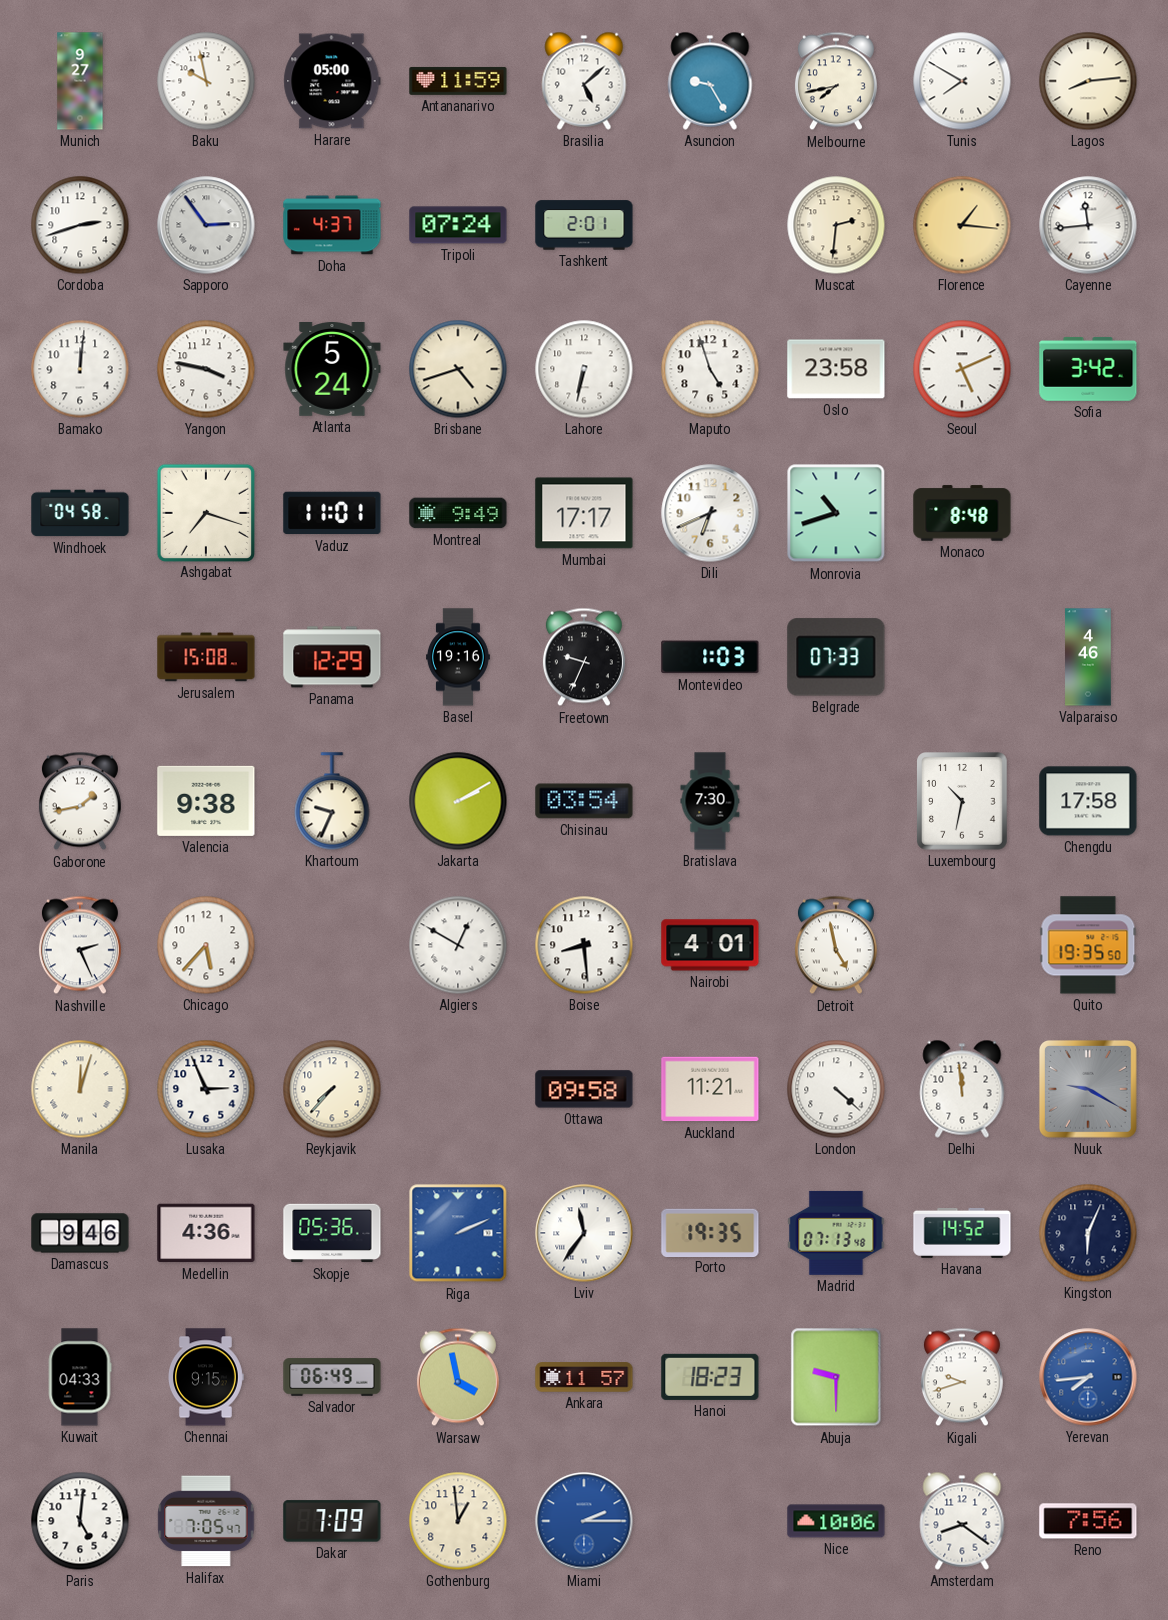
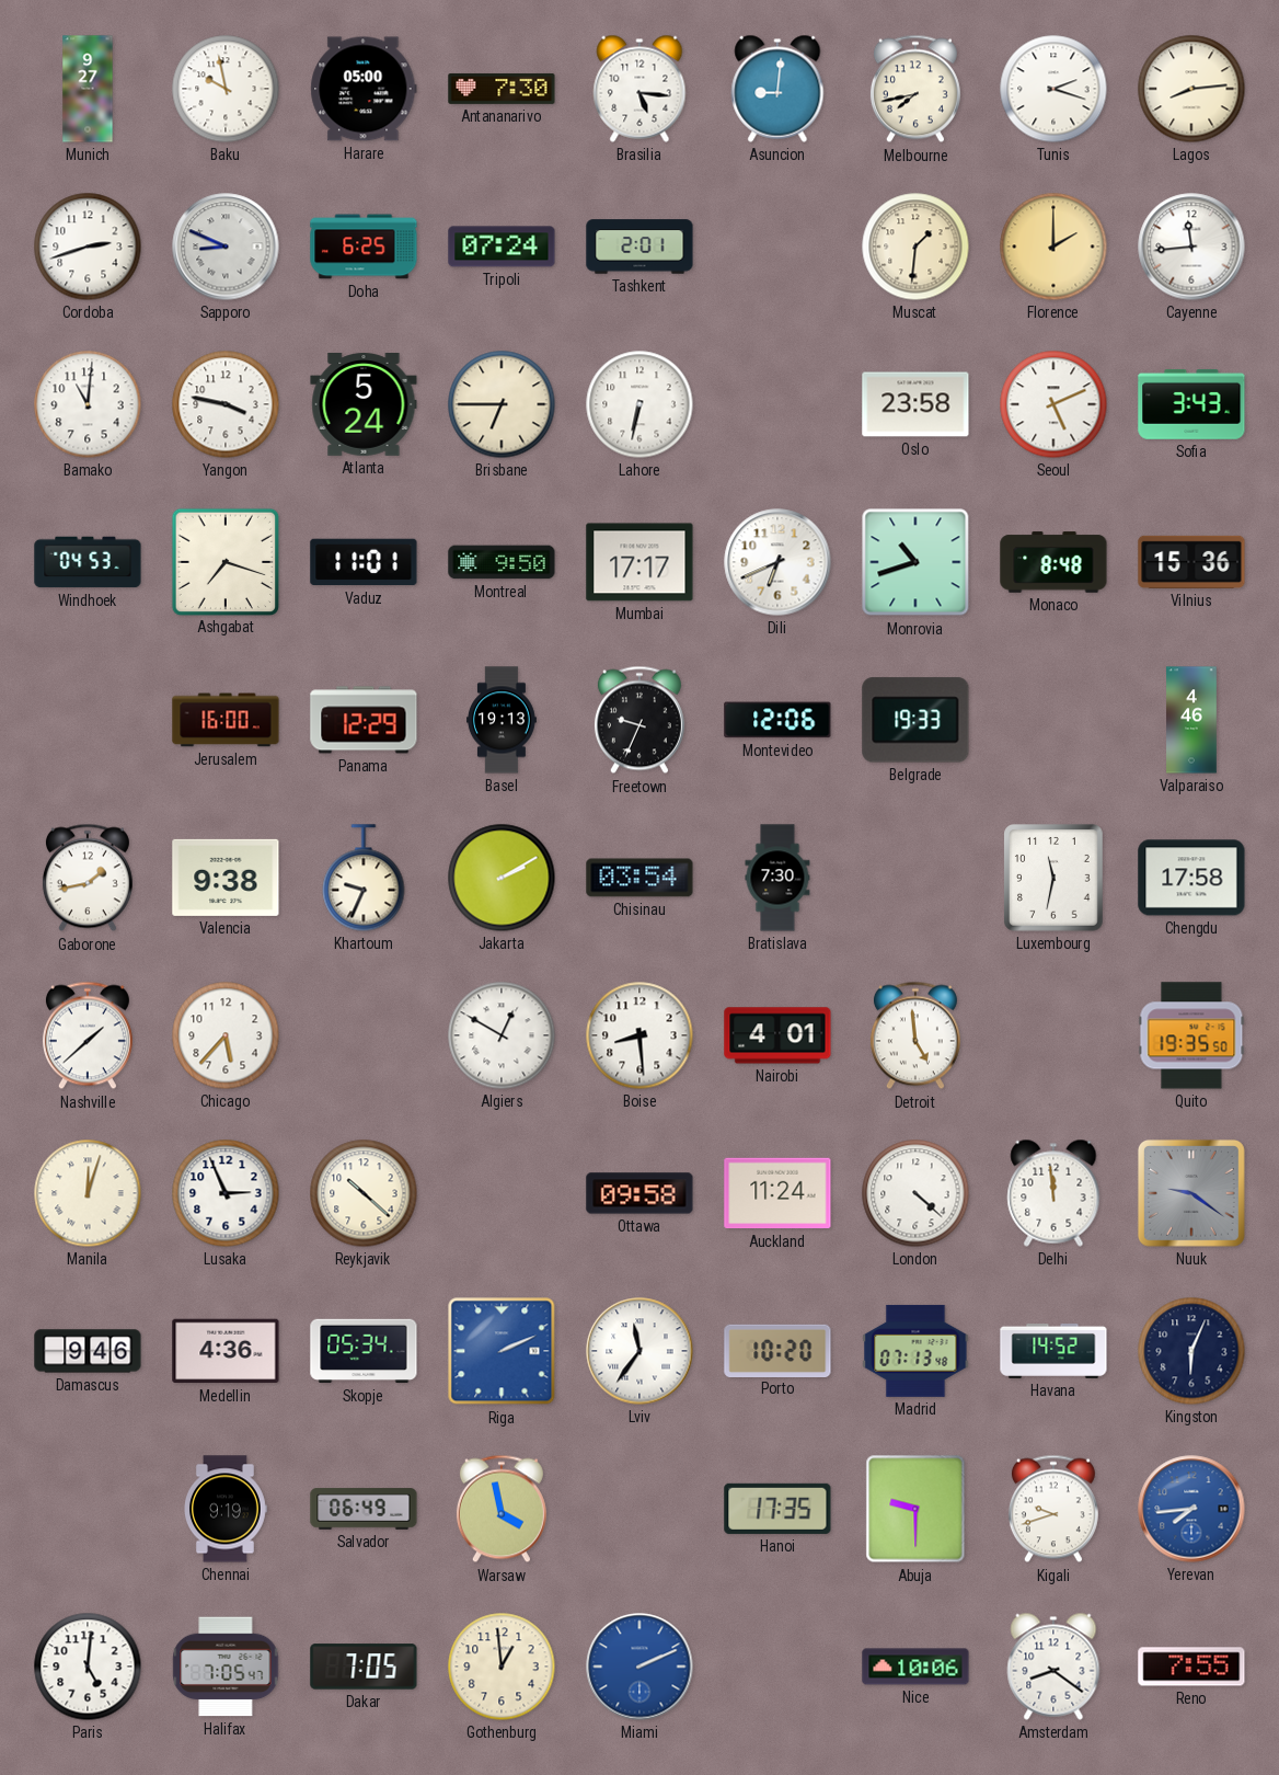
Antananarivo: 11:59 -> 7:30
Brasilia: 5:08 -> 5:16
Asuncion: 9:25 -> 9:01
Tunis: 7:50 -> 2:18
Sapporo: 2:54 -> 8:49
Doha: 4:37 -> 6:25
Muscat: 2:31 -> 1:31
Florence: 1:16 -> 2:00
Bamako: 12:01 -> 11:01
Brisbane: 4:42 -> 6:45
Maputo: 4:57 -> none
Sofia: 3:42 -> 3:43
Windhoek: 04:58 -> 04:53
Montreal: 9:49 -> 9:50
Vilnius: none -> 15:36
Jerusalem: 15:08 -> 16:00
Basel: 19:16 -> 19:13
Montevideo: 1:03 -> 12:06
Belgrade: 07:33 -> 19:33
Luxembourg: 10:32 -> 11:32
Nashville: 2:26 -> 1:38
Detroit: 4:58 -> 4:59
Reykjavik: 7:37 -> 10:22
Auckland: 11:21 -> 11:24
Nuuk: 9:20 -> 9:21
Skopje: 05:36 -> 05:34
Porto: 19:35 -> 10:20
Kuwait: 04:33 -> none
Chennai: 9:15 -> 9:19
Ankara: 11:57 -> none
Hanoi: 18:23 -> 17:35
Dakar: 7:09 -> 7:05
Miami: 2:15 -> 2:11
Reno: 7:56 -> 7:55
